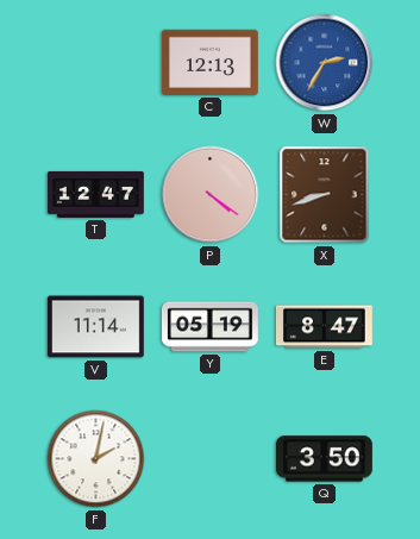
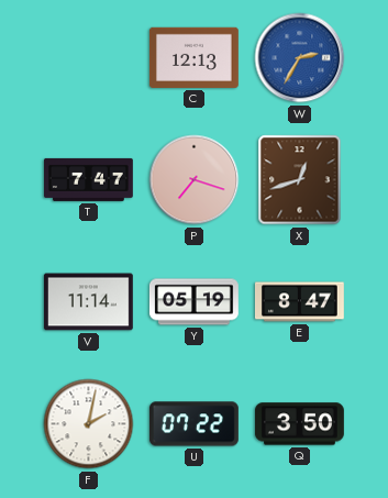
T: 12:47 -> 7:47
P: 4:21 -> 7:18
X: 8:42 -> 12:42
U: none -> 07:22
